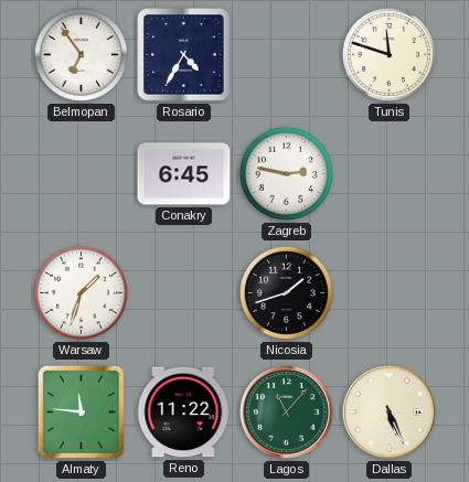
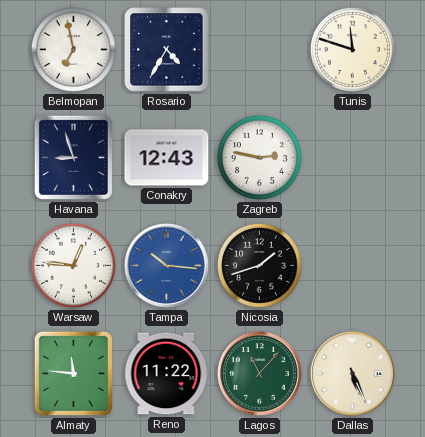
Belmopan: 6:54 -> 6:58
Havana: none -> 8:57
Conakry: 6:45 -> 12:43
Warsaw: 1:33 -> 12:46
Tampa: none -> 10:16
